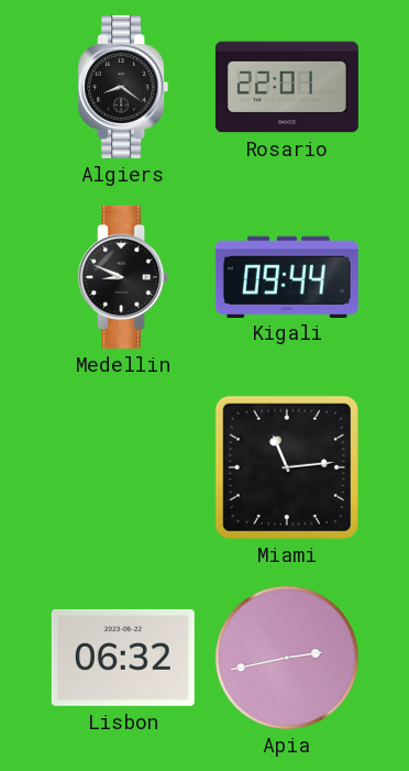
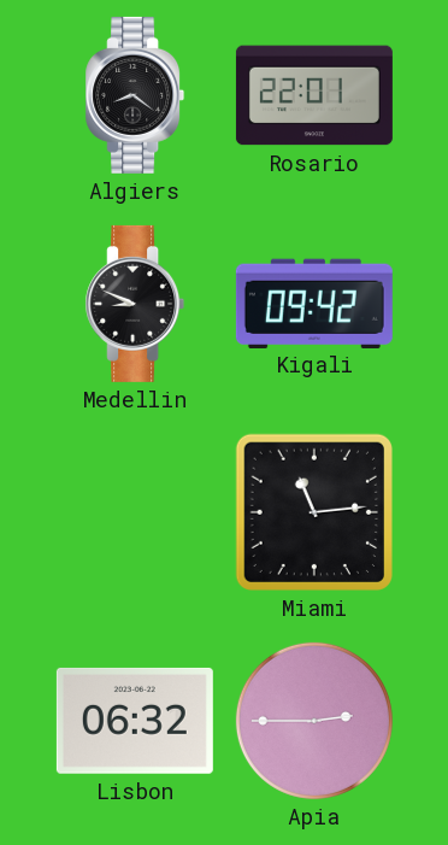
Kigali: 09:44 -> 09:42
Apia: 2:43 -> 2:45
